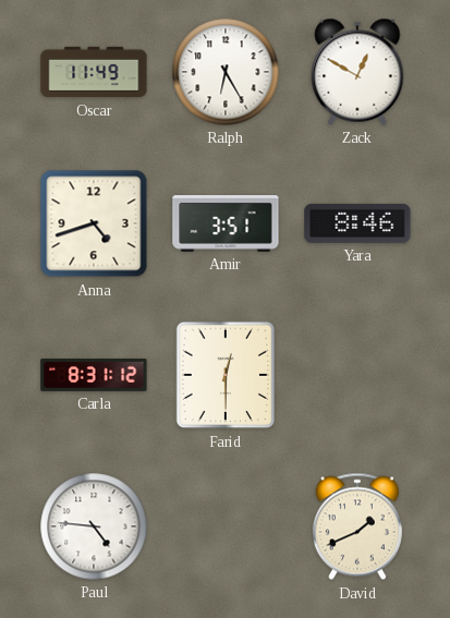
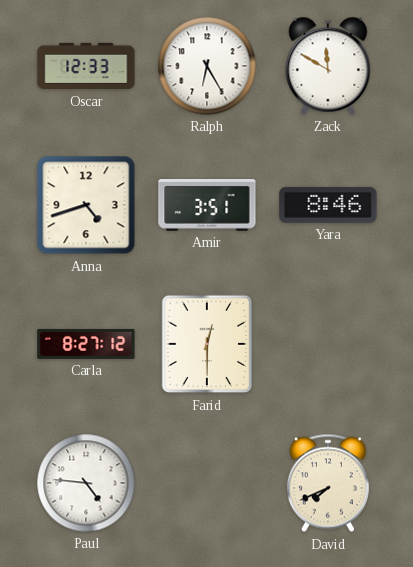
Oscar: 11:49 -> 12:33
Zack: 12:50 -> 11:50
Carla: 8:31 -> 8:27
David: 1:41 -> 7:41
